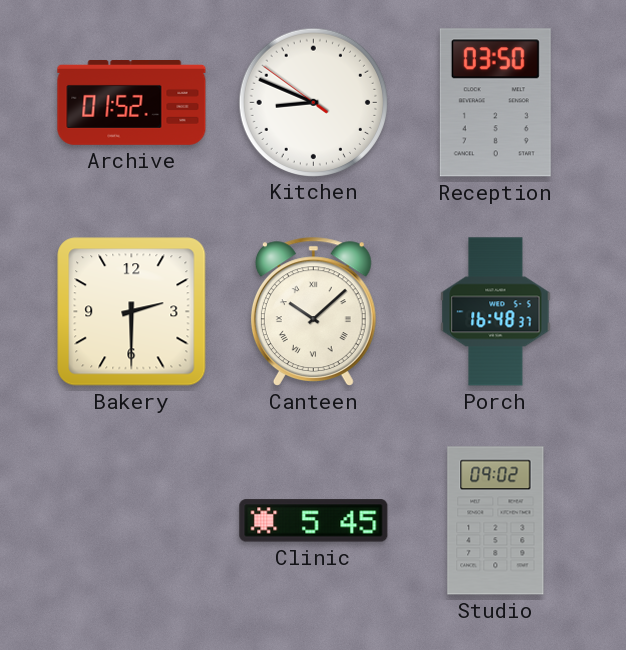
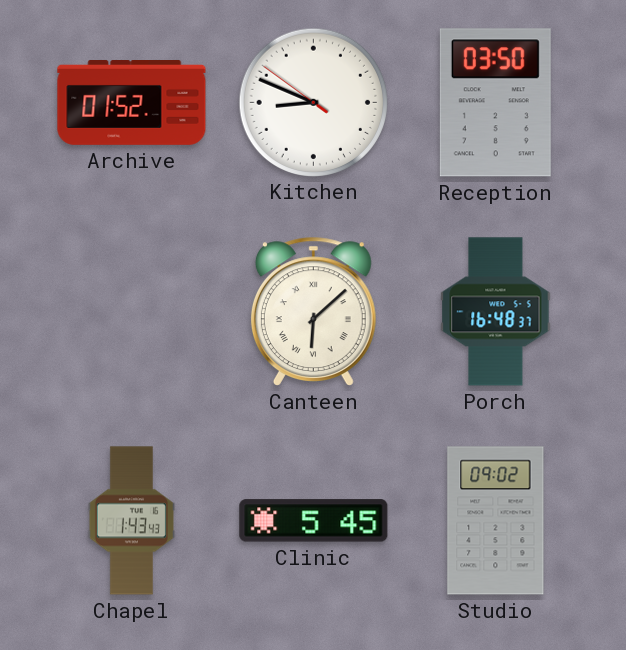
Bakery: 2:30 -> none
Canteen: 10:08 -> 6:08
Chapel: none -> 1:43
